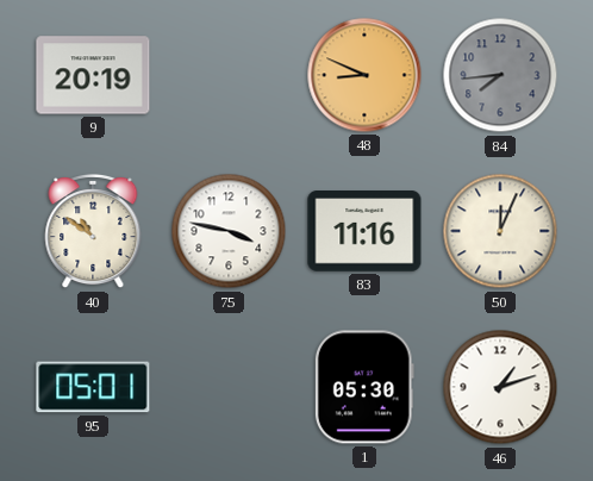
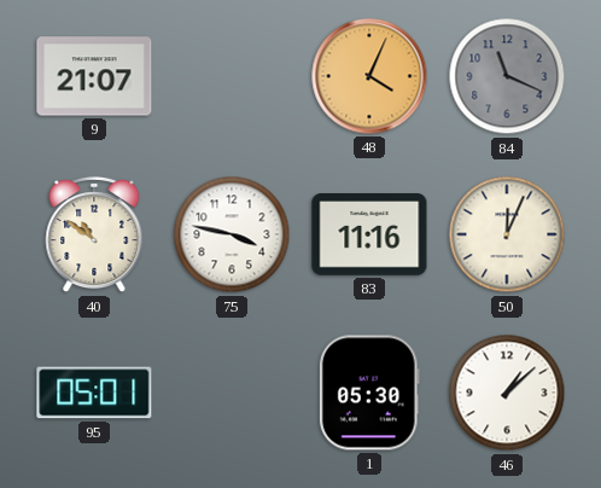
9: 20:19 -> 21:07
48: 8:49 -> 4:04
84: 7:44 -> 11:19
46: 1:12 -> 1:08
